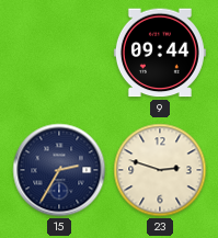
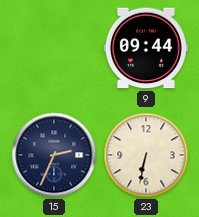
15: 2:35 -> 2:34
23: 2:48 -> 6:32
